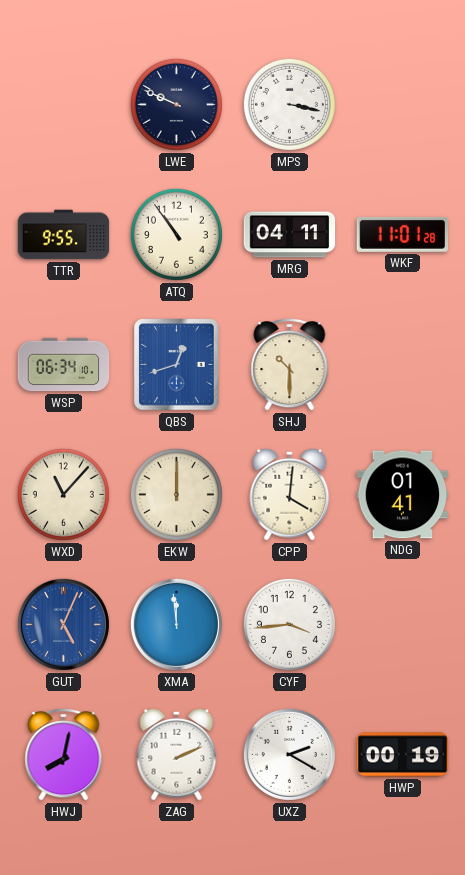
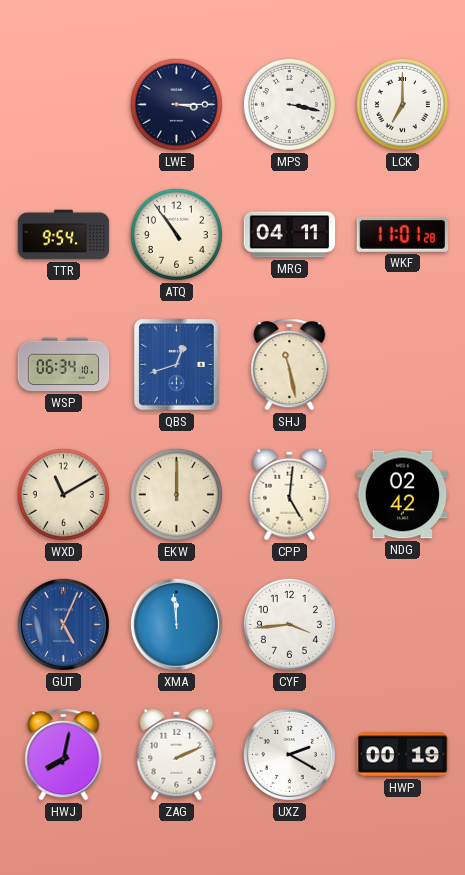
LWE: 9:49 -> 3:15
LCK: none -> 7:00
TTR: 9:55 -> 9:54
SHJ: 10:30 -> 11:28
WXD: 11:07 -> 11:10
CPP: 4:01 -> 5:01
NDG: 01:41 -> 02:42
